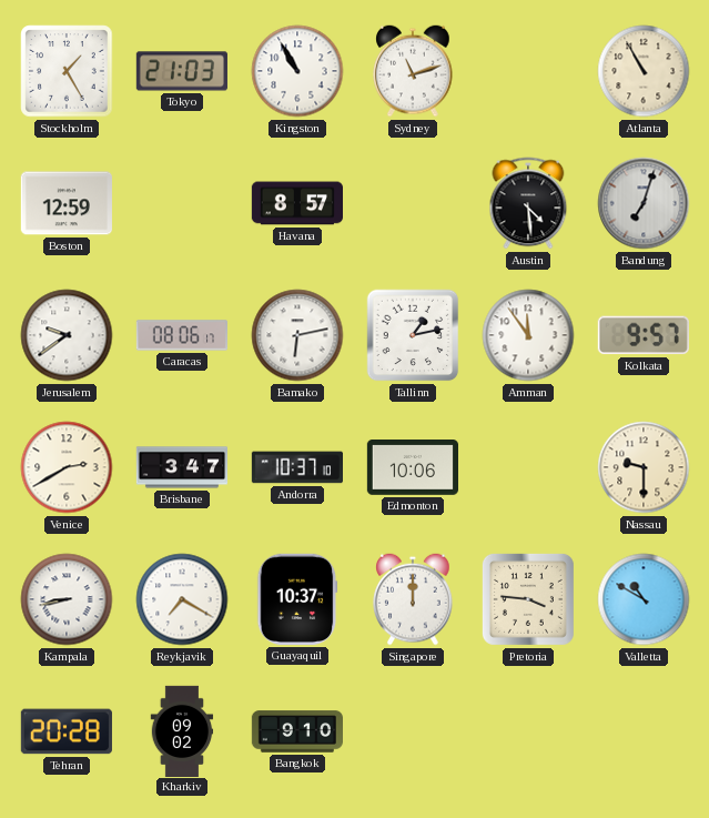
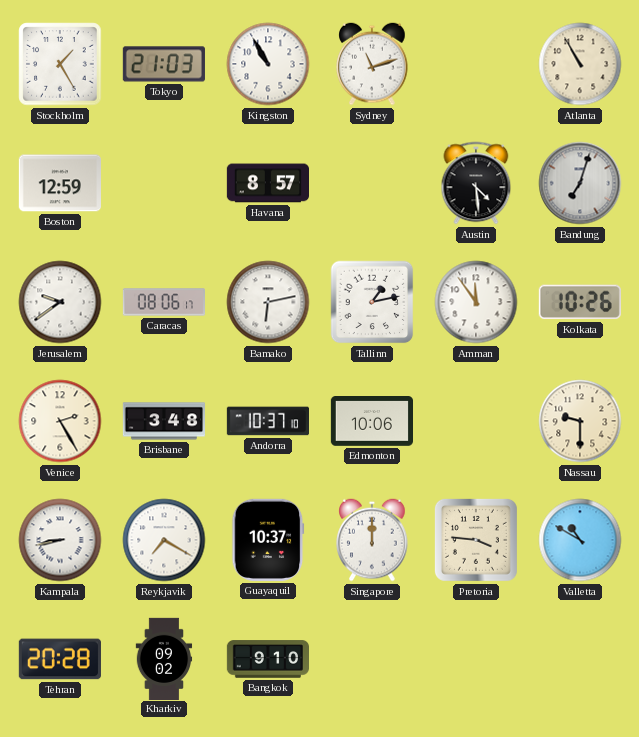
Kolkata: 9:57 -> 10:26
Venice: 2:40 -> 2:25
Brisbane: 3:47 -> 3:48
